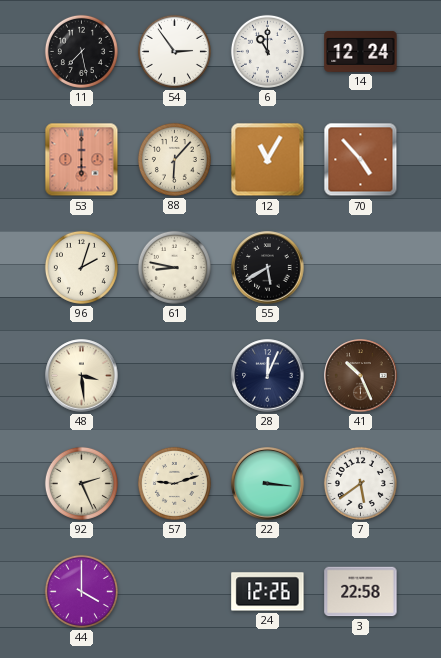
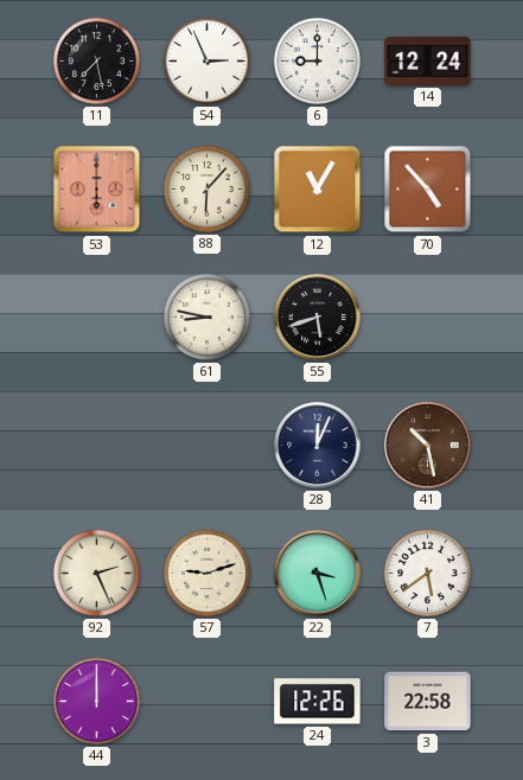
54: 2:54 -> 2:56
6: 11:00 -> 9:00
96: 2:03 -> none
55: 5:40 -> 5:42
48: 3:29 -> none
41: 10:26 -> 10:28
22: 3:16 -> 3:27
44: 4:00 -> 12:00
